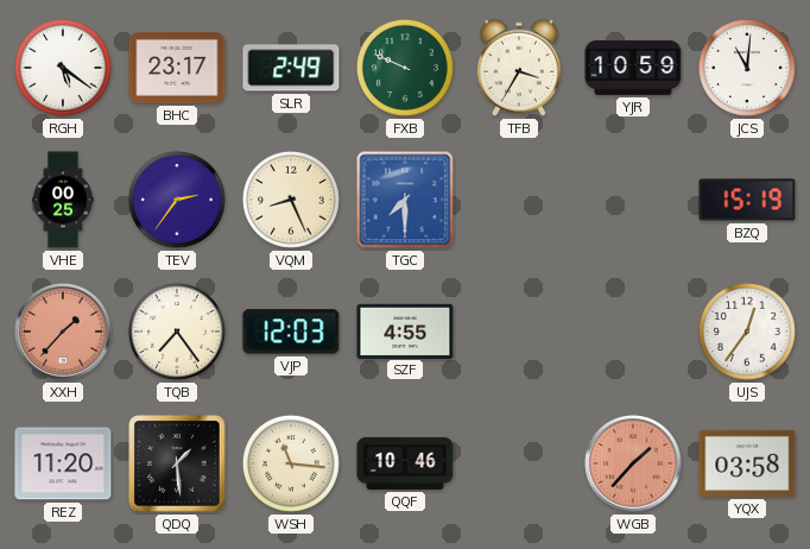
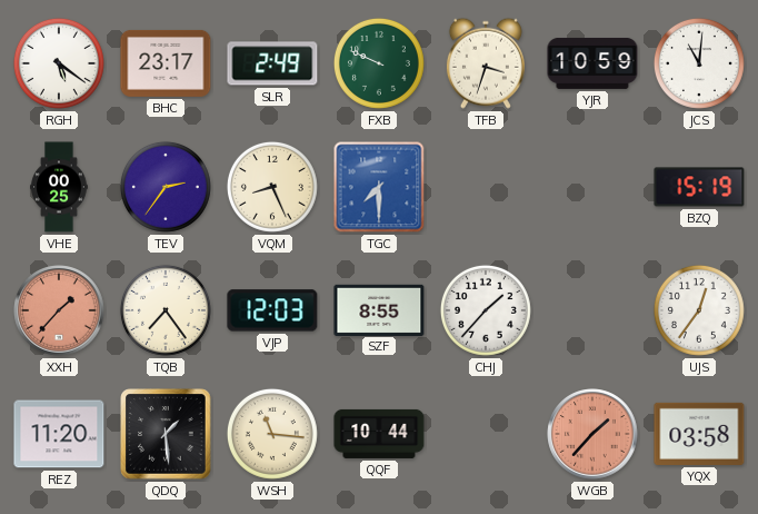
TFB: 3:35 -> 3:33
SZF: 4:55 -> 8:55
CHJ: none -> 1:37
QQF: 10:46 -> 10:44
